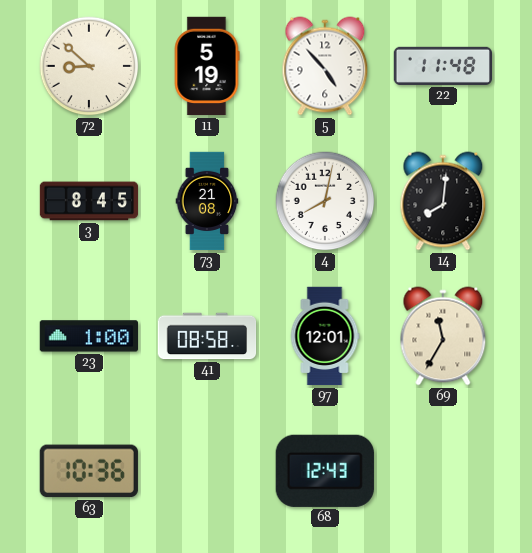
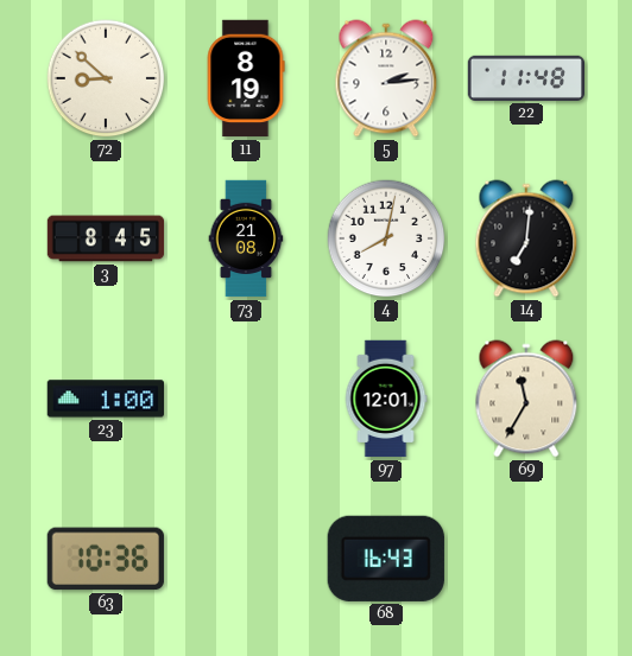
11: 5:19 -> 8:19
5: 4:53 -> 2:14
14: 8:01 -> 7:01
41: 08:58 -> none
68: 12:43 -> 16:43
